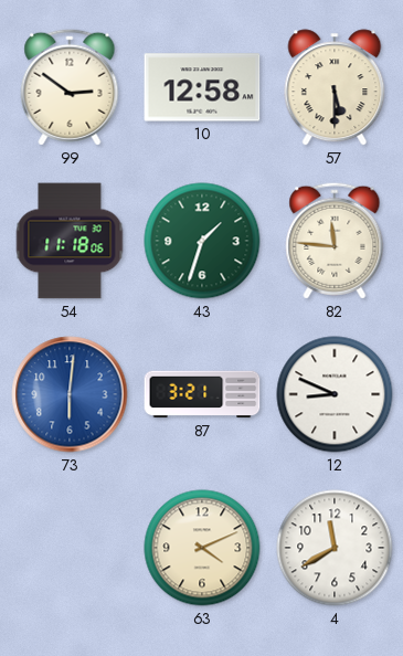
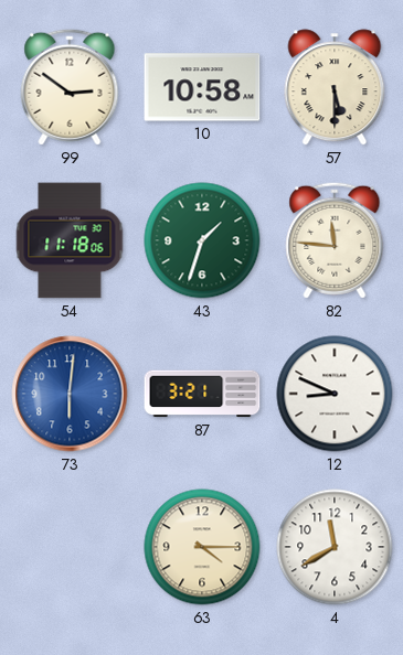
10: 12:58 -> 10:58
63: 4:11 -> 4:15
